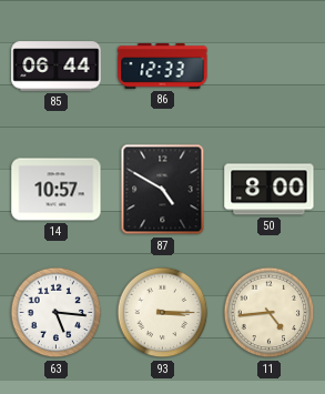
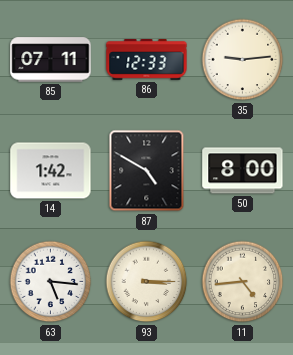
85: 06:44 -> 07:11
35: none -> 9:14
14: 10:57 -> 1:42
